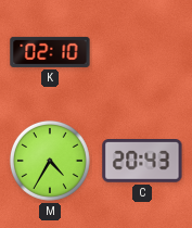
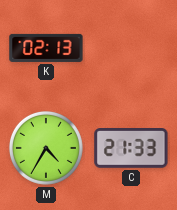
K: 02:10 -> 02:13
C: 20:43 -> 21:33
